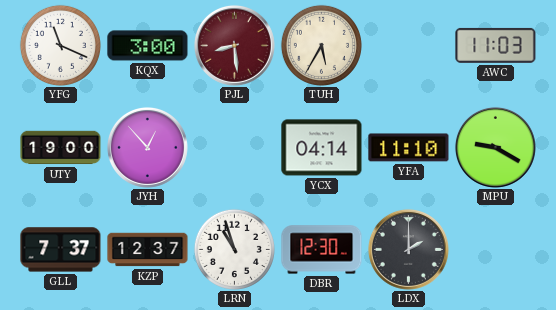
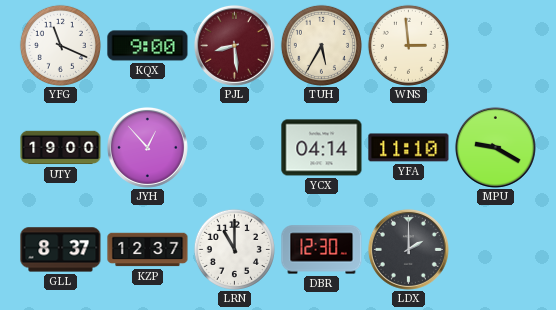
KQX: 3:00 -> 9:00
WNS: none -> 2:59
AWC: 11:03 -> none
GLL: 7:37 -> 8:37
LRN: 10:57 -> 11:00
